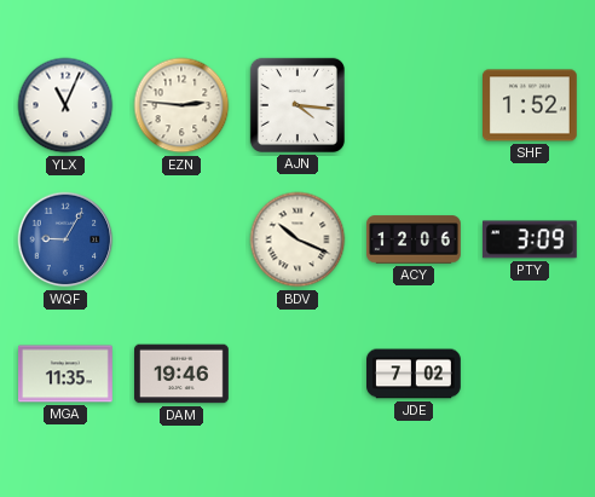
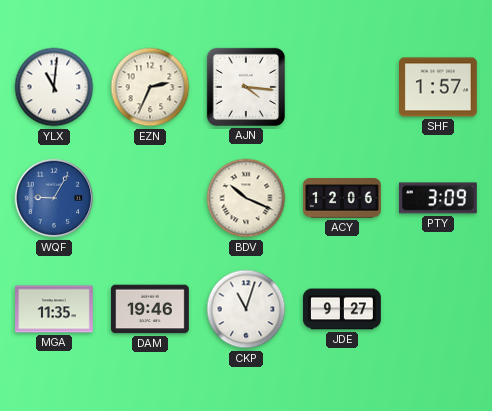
YLX: 11:04 -> 11:01
EZN: 2:46 -> 2:34
SHF: 1:52 -> 1:57
CKP: none -> 11:03
JDE: 7:02 -> 9:27
